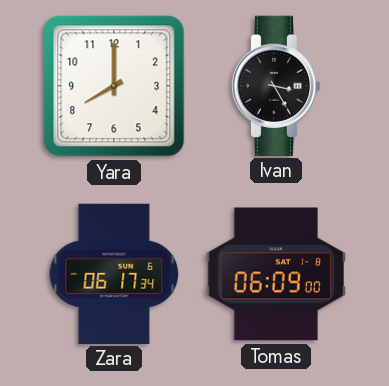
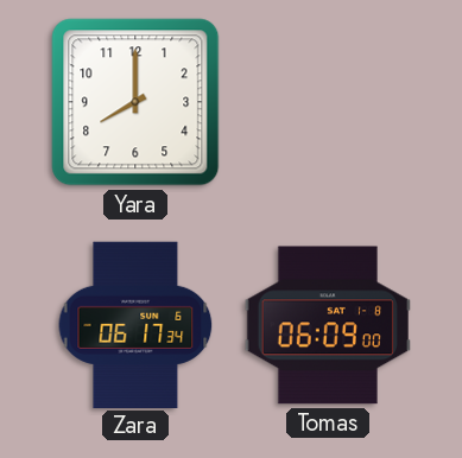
Ivan: 3:25 -> none
